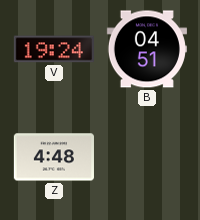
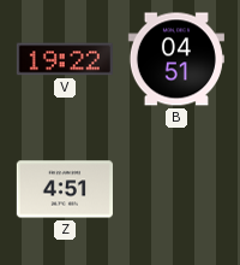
V: 19:24 -> 19:22
Z: 4:48 -> 4:51
